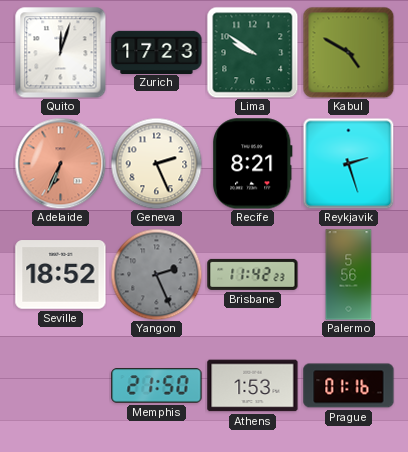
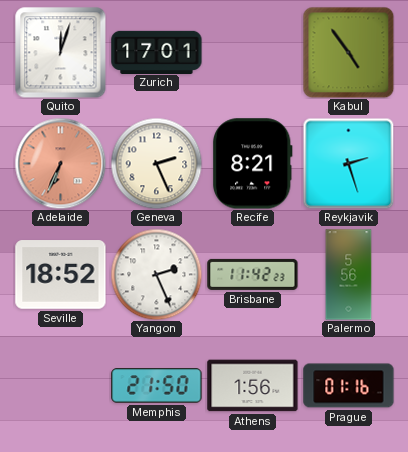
Zurich: 17:23 -> 17:01
Lima: 9:51 -> none
Kabul: 4:50 -> 4:54
Yangon dial: grey -> white
Athens: 1:53 -> 1:56
